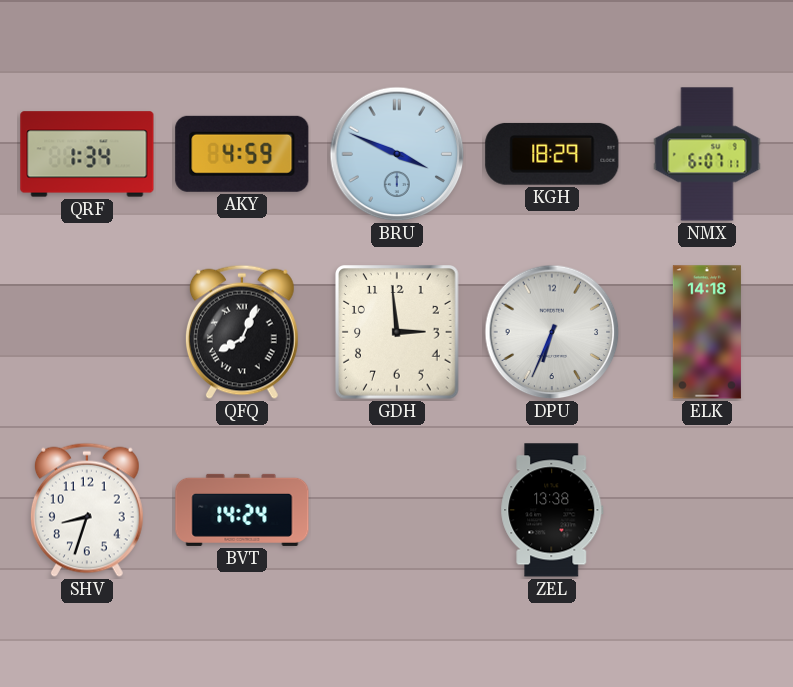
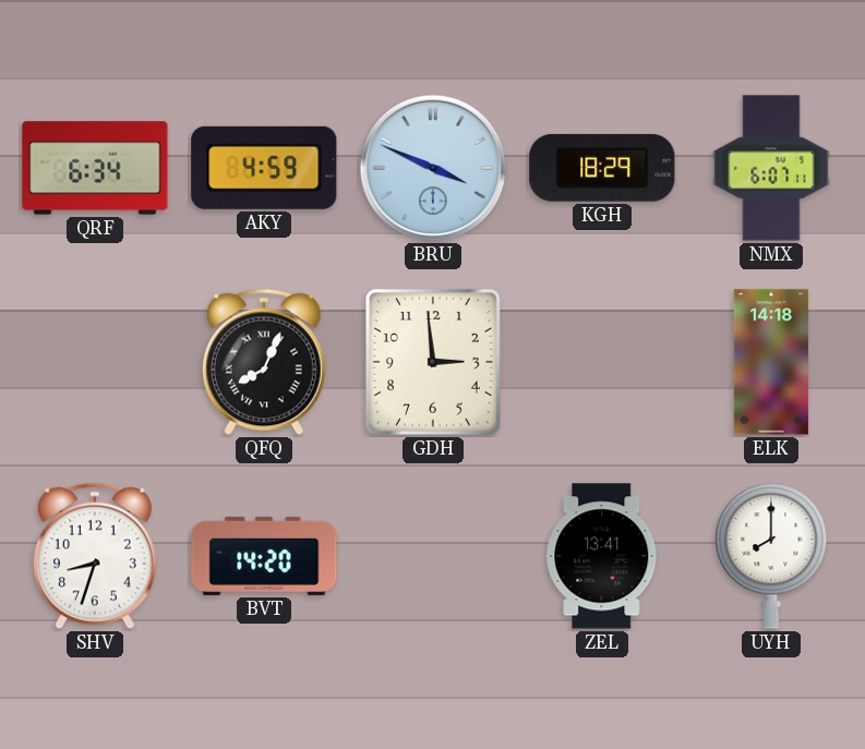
QRF: 1:34 -> 6:34
DPU: 6:34 -> none
BVT: 14:24 -> 14:20
ZEL: 13:38 -> 13:41
UYH: none -> 8:00
